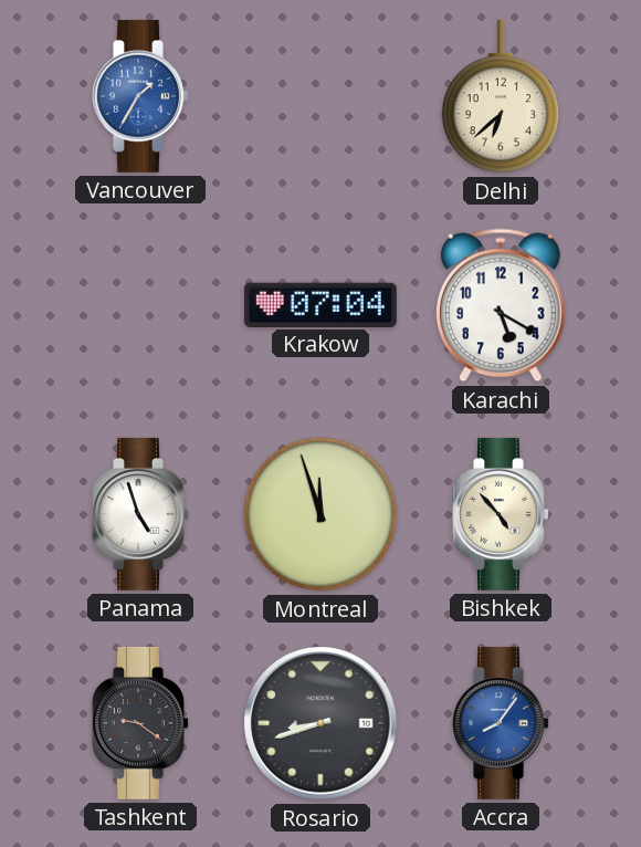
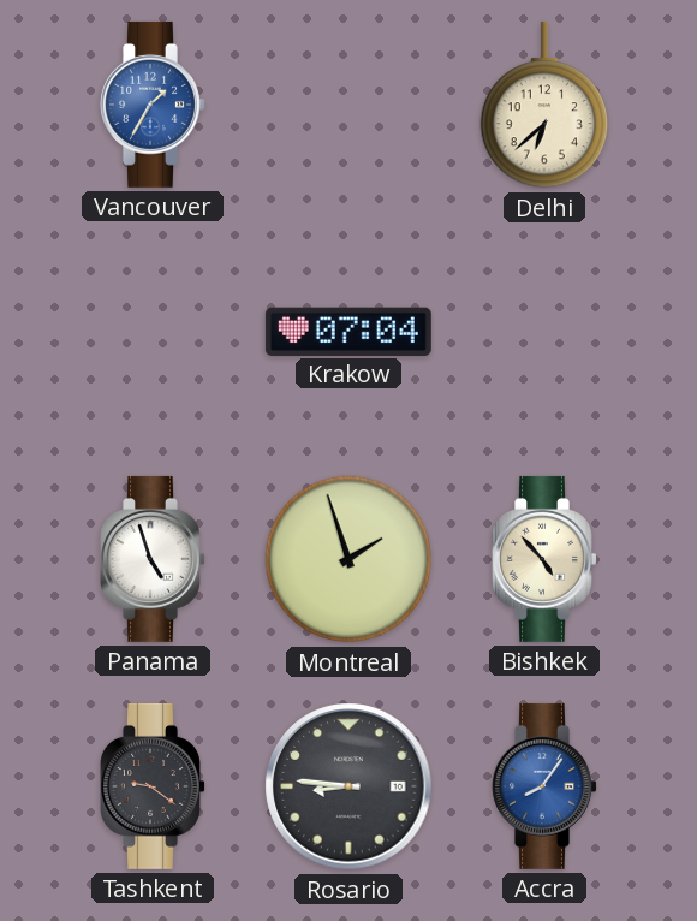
Karachi: 5:20 -> none
Montreal: 11:57 -> 1:57
Rosario: 8:42 -> 8:46
